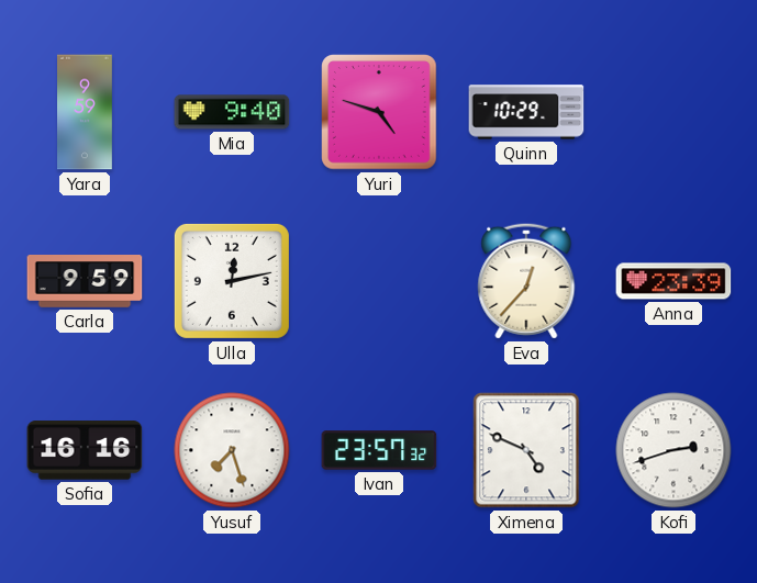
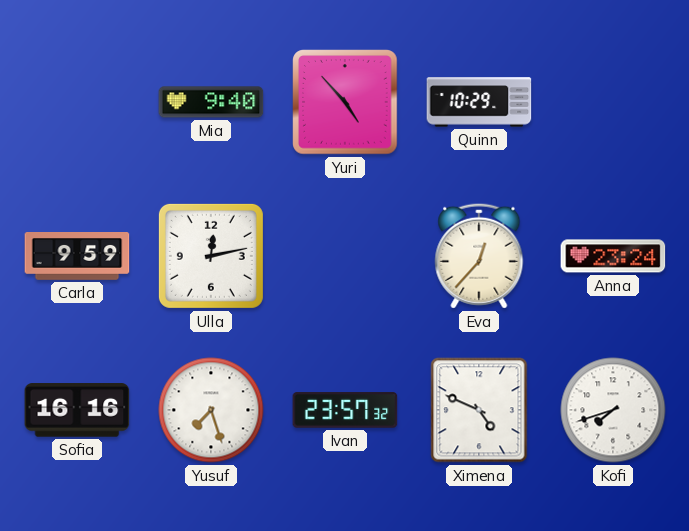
Yara: 9:59 -> none
Yuri: 4:48 -> 4:53
Anna: 23:39 -> 23:24
Kofi: 2:42 -> 7:42
